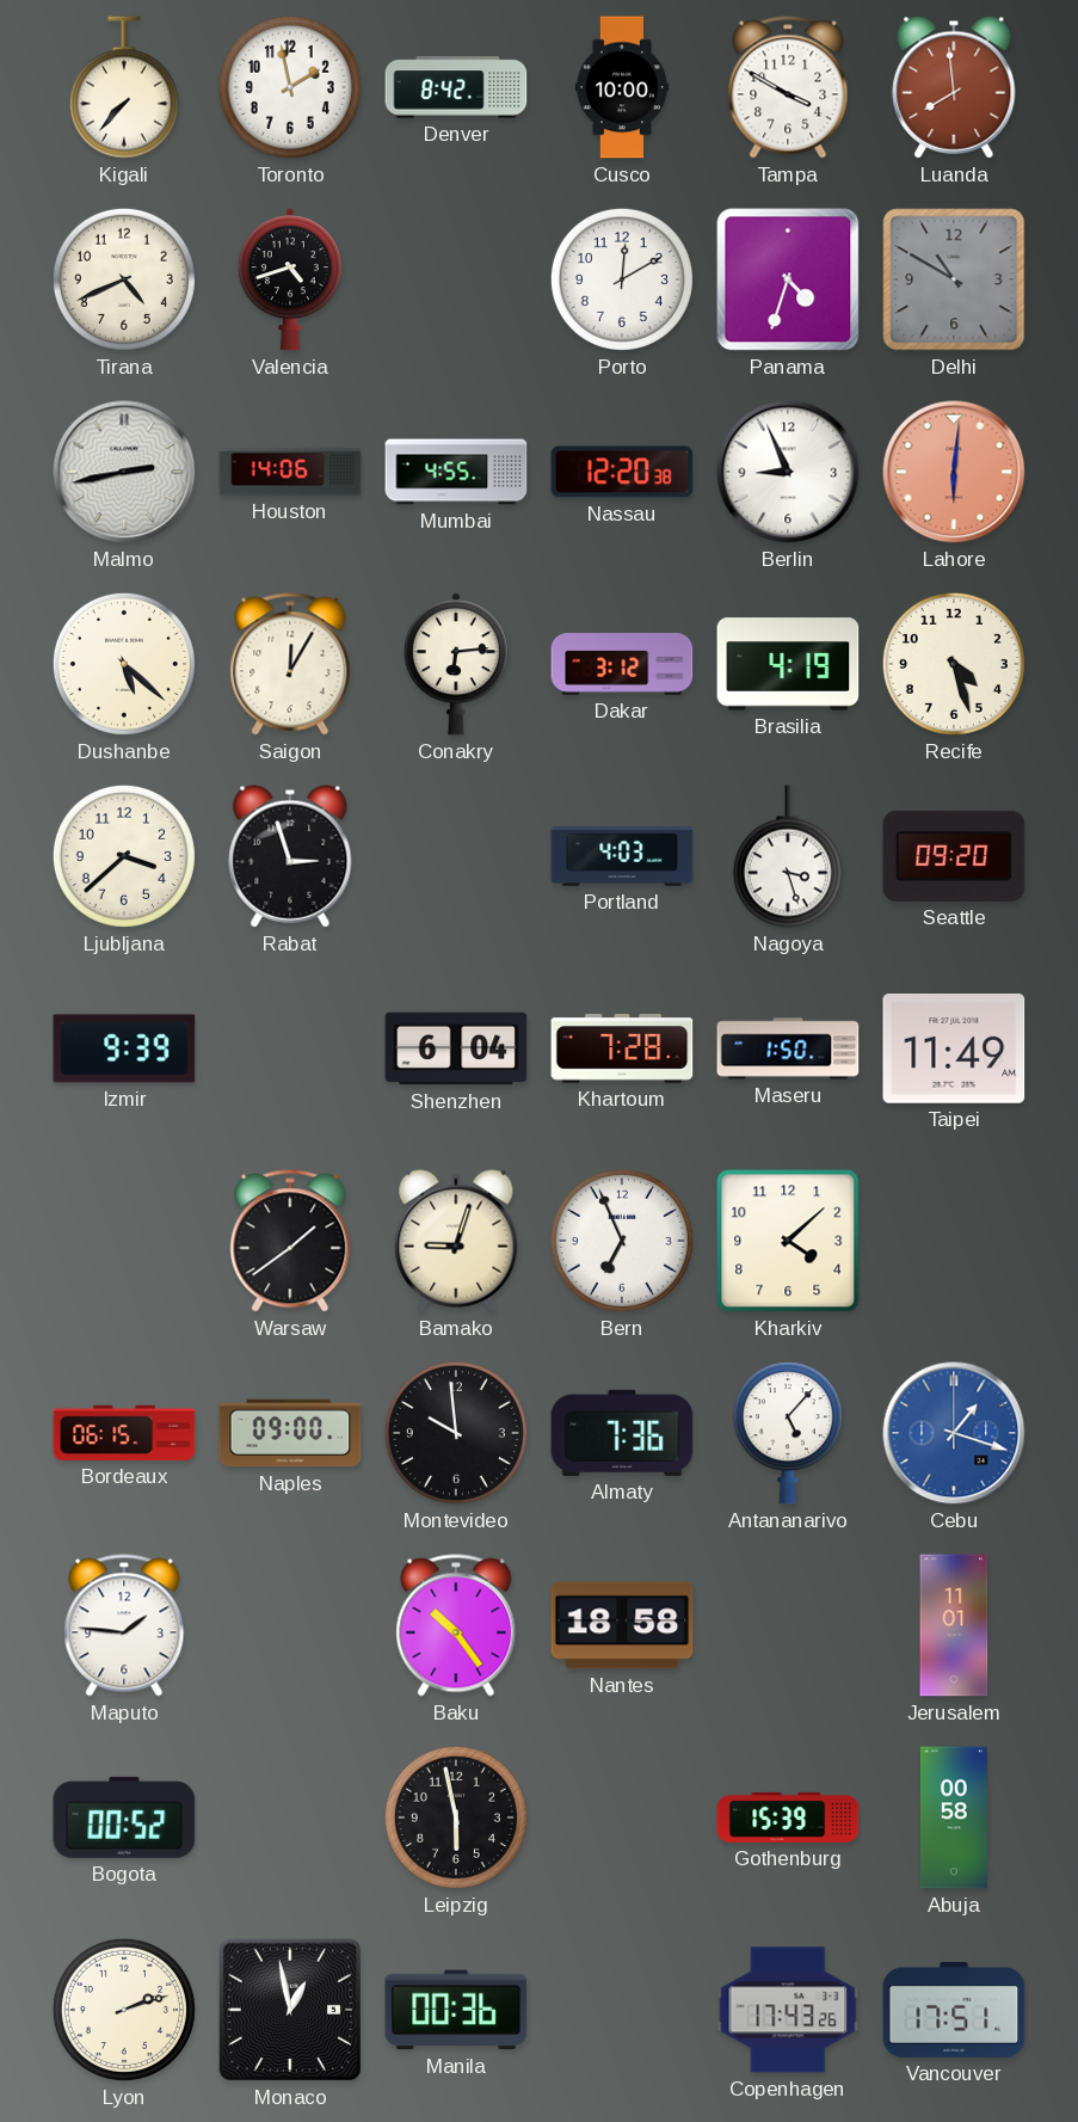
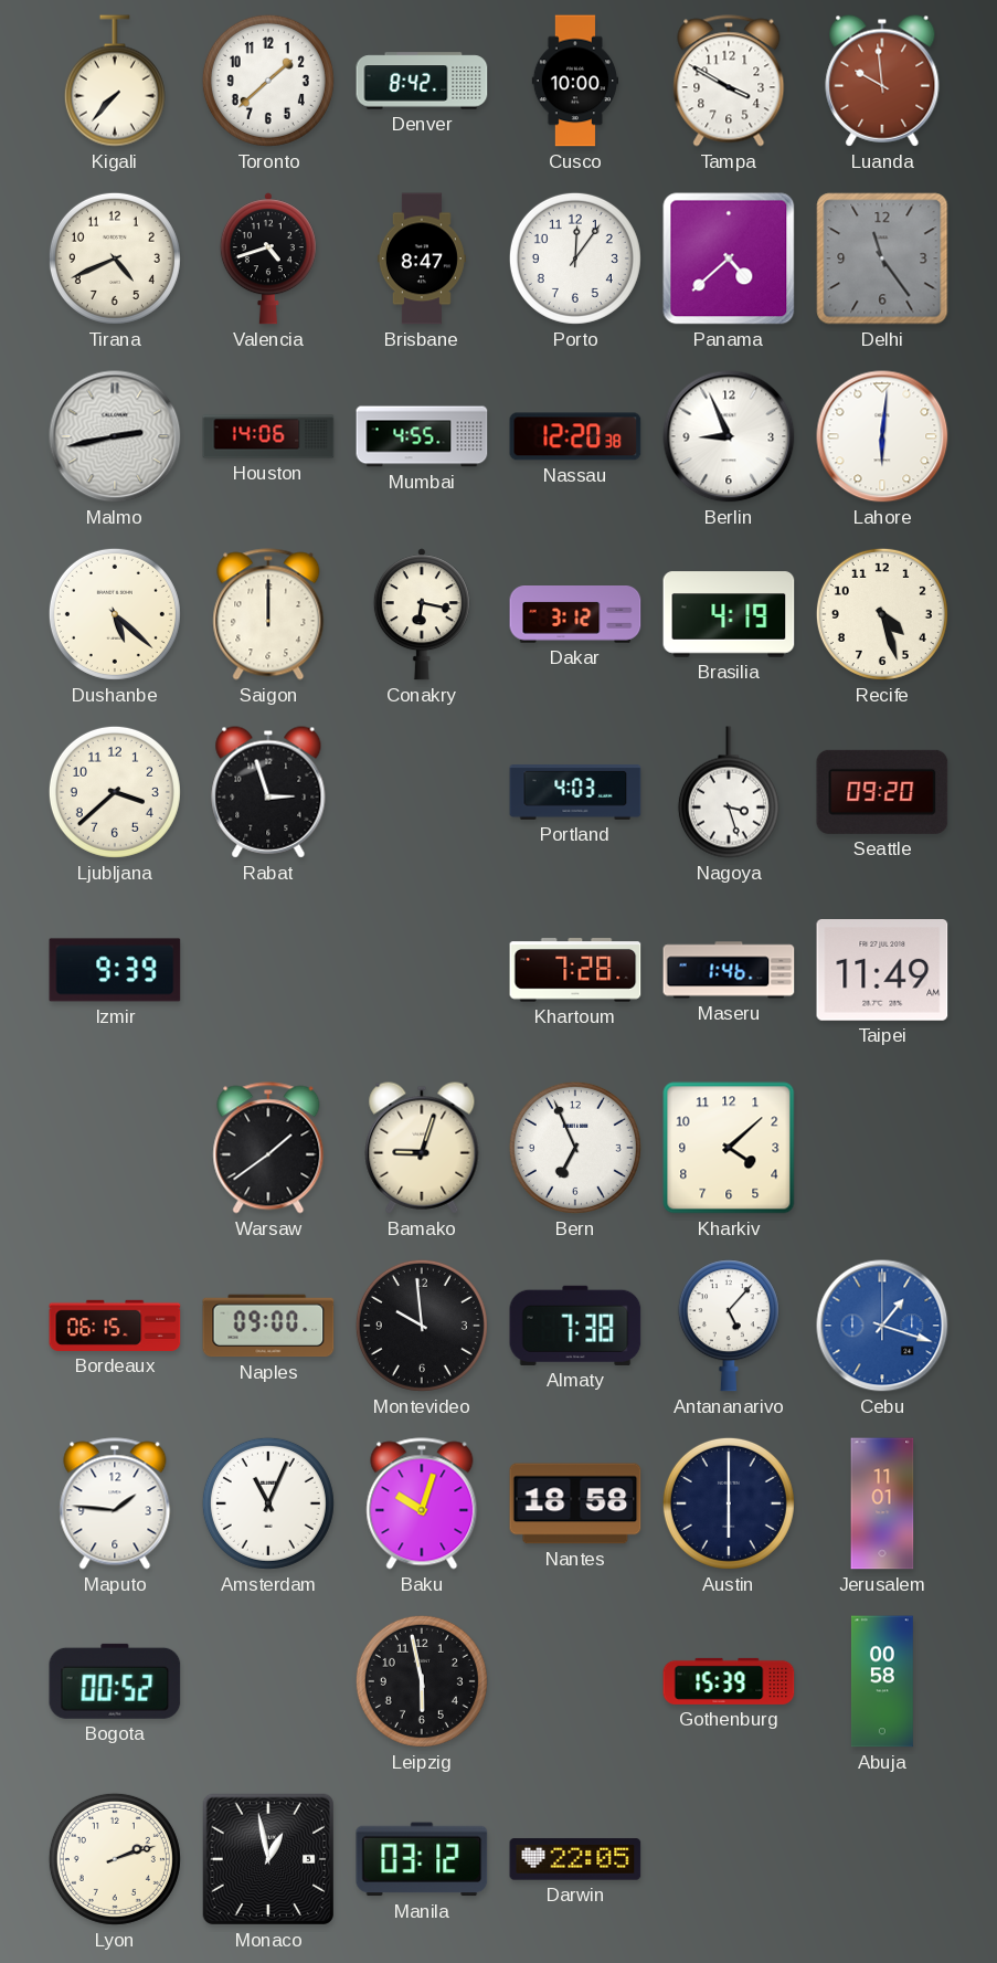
Toronto: 1:58 -> 1:38
Luanda: 7:59 -> 9:59
Brisbane: none -> 8:47
Porto: 12:10 -> 12:06
Panama: 4:33 -> 4:38
Delhi: 10:50 -> 11:24
Lahore dial: salmon -> white
Saigon: 12:05 -> 12:00
Conakry: 6:14 -> 6:17
Shenzhen: 6:04 -> none
Maseru: 1:50 -> 1:46
Almaty: 7:36 -> 7:38
Amsterdam: none -> 11:04
Baku: 10:24 -> 10:03
Austin: none -> 6:00
Manila: 00:36 -> 03:12
Darwin: none -> 22:05
Copenhagen: 17:43 -> none
Vancouver: 17:51 -> none
